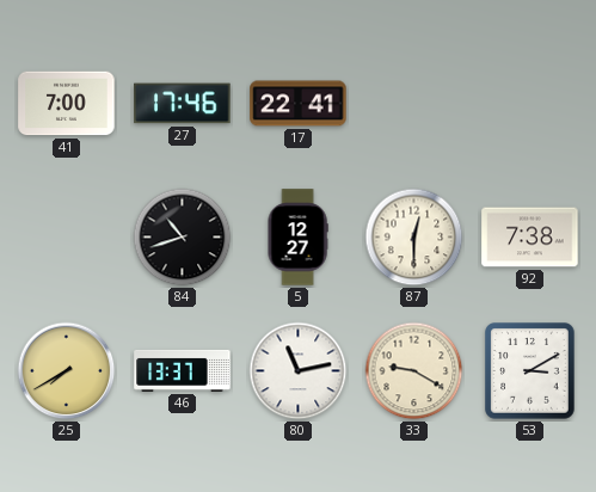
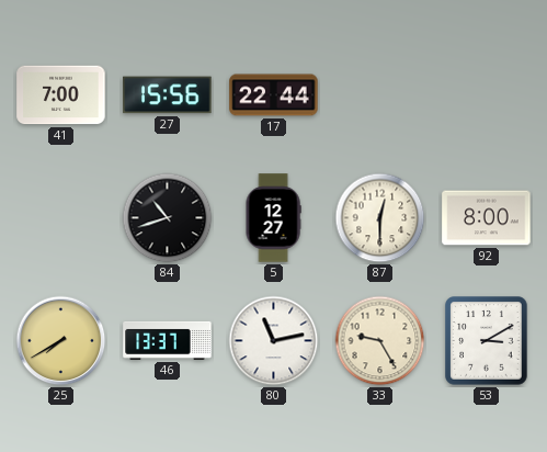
27: 17:46 -> 15:56
17: 22:41 -> 22:44
92: 7:38 -> 8:00
33: 9:20 -> 9:25
